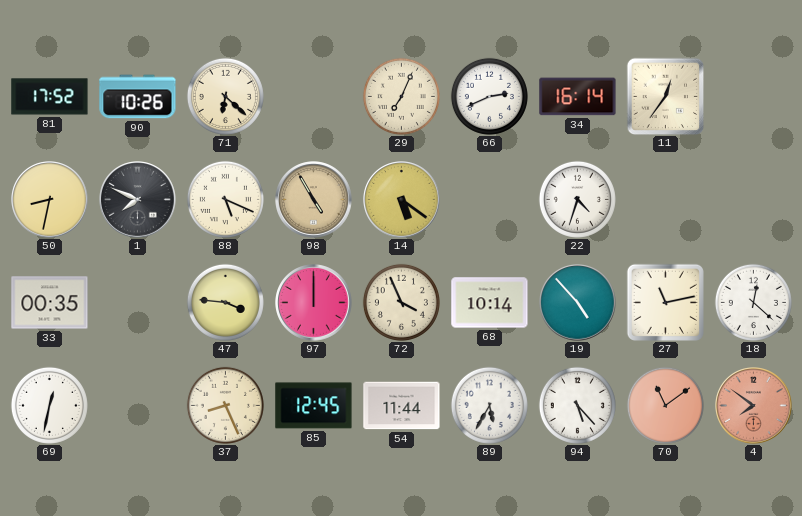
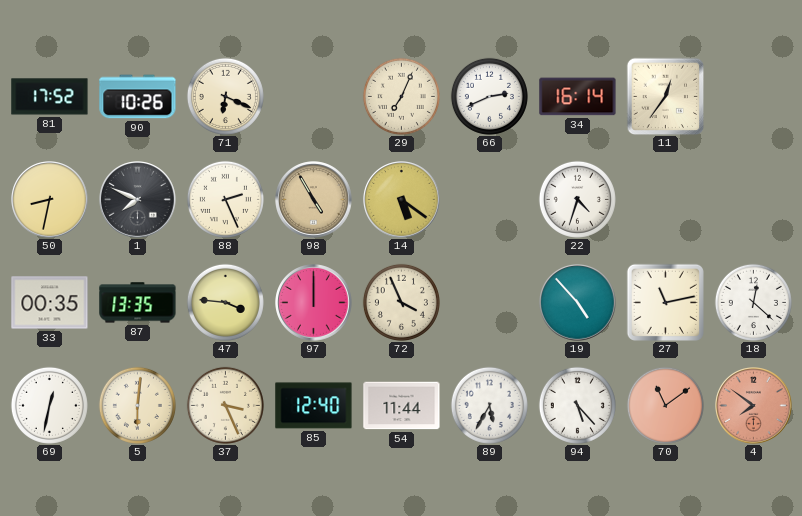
71: 6:22 -> 6:19
88: 5:19 -> 2:26
87: none -> 13:35
68: 10:14 -> none
5: none -> 6:01
37: 8:26 -> 3:26
85: 12:45 -> 12:40
